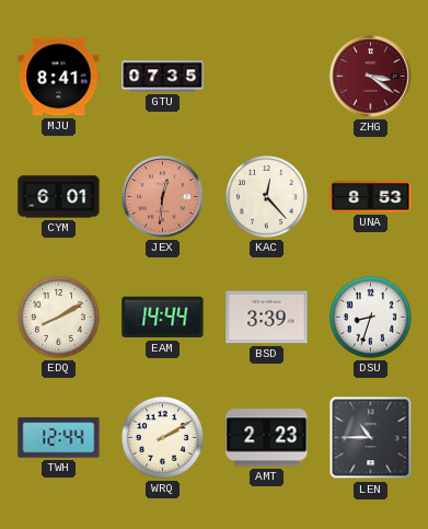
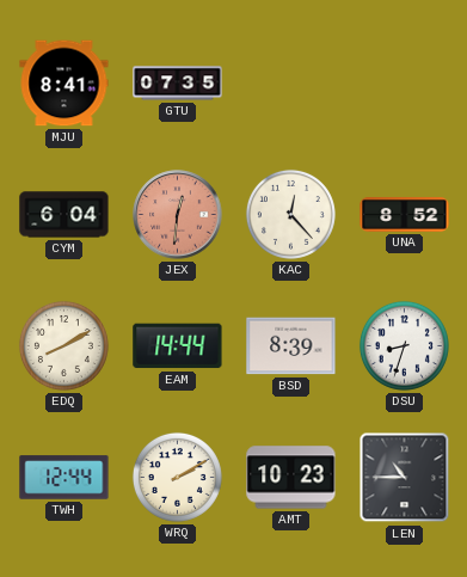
ZHG: 3:21 -> none
CYM: 6:01 -> 6:04
UNA: 8:53 -> 8:52
BSD: 3:39 -> 8:39
AMT: 2:23 -> 10:23
